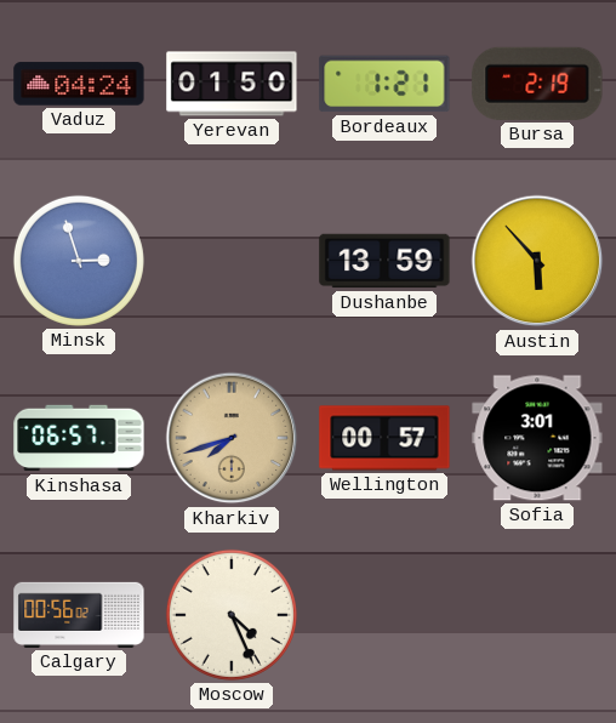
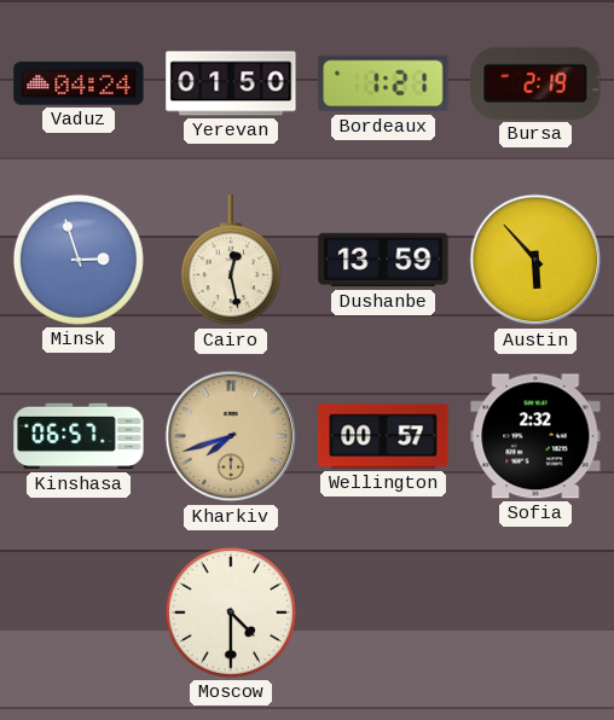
Cairo: none -> 12:28
Sofia: 3:01 -> 2:32
Calgary: 00:56 -> none
Moscow: 4:26 -> 4:30
